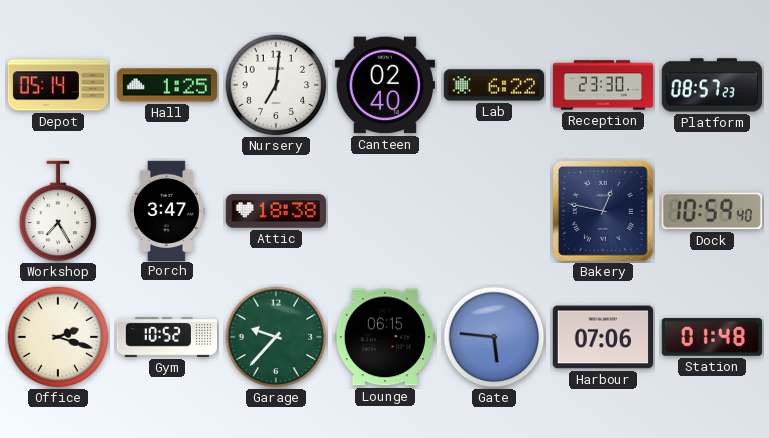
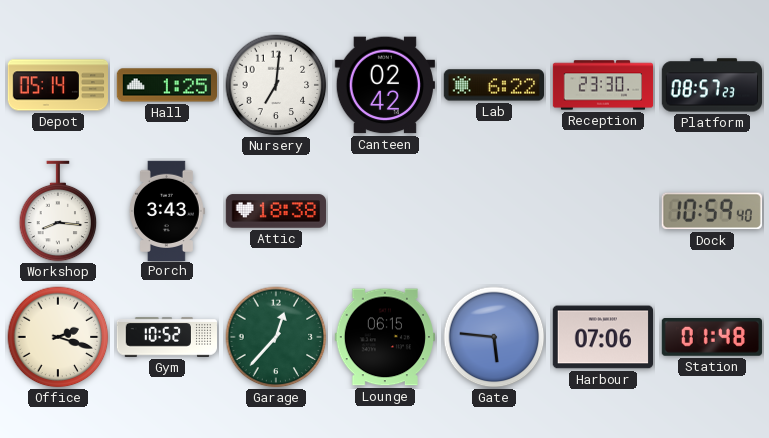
Canteen: 02:40 -> 02:42
Workshop: 7:25 -> 8:16
Porch: 3:47 -> 3:43
Bakery: 12:47 -> none
Garage: 9:37 -> 12:37
